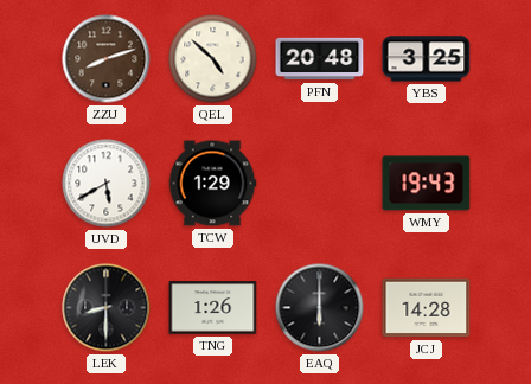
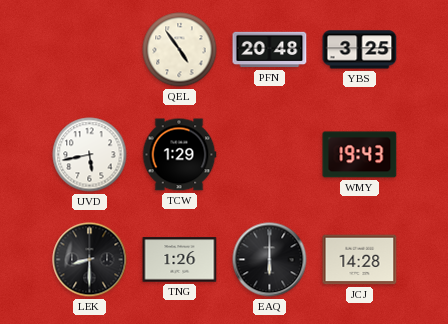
ZZU: 8:12 -> none
QEL: 4:52 -> 4:54
UVD: 5:40 -> 5:43
